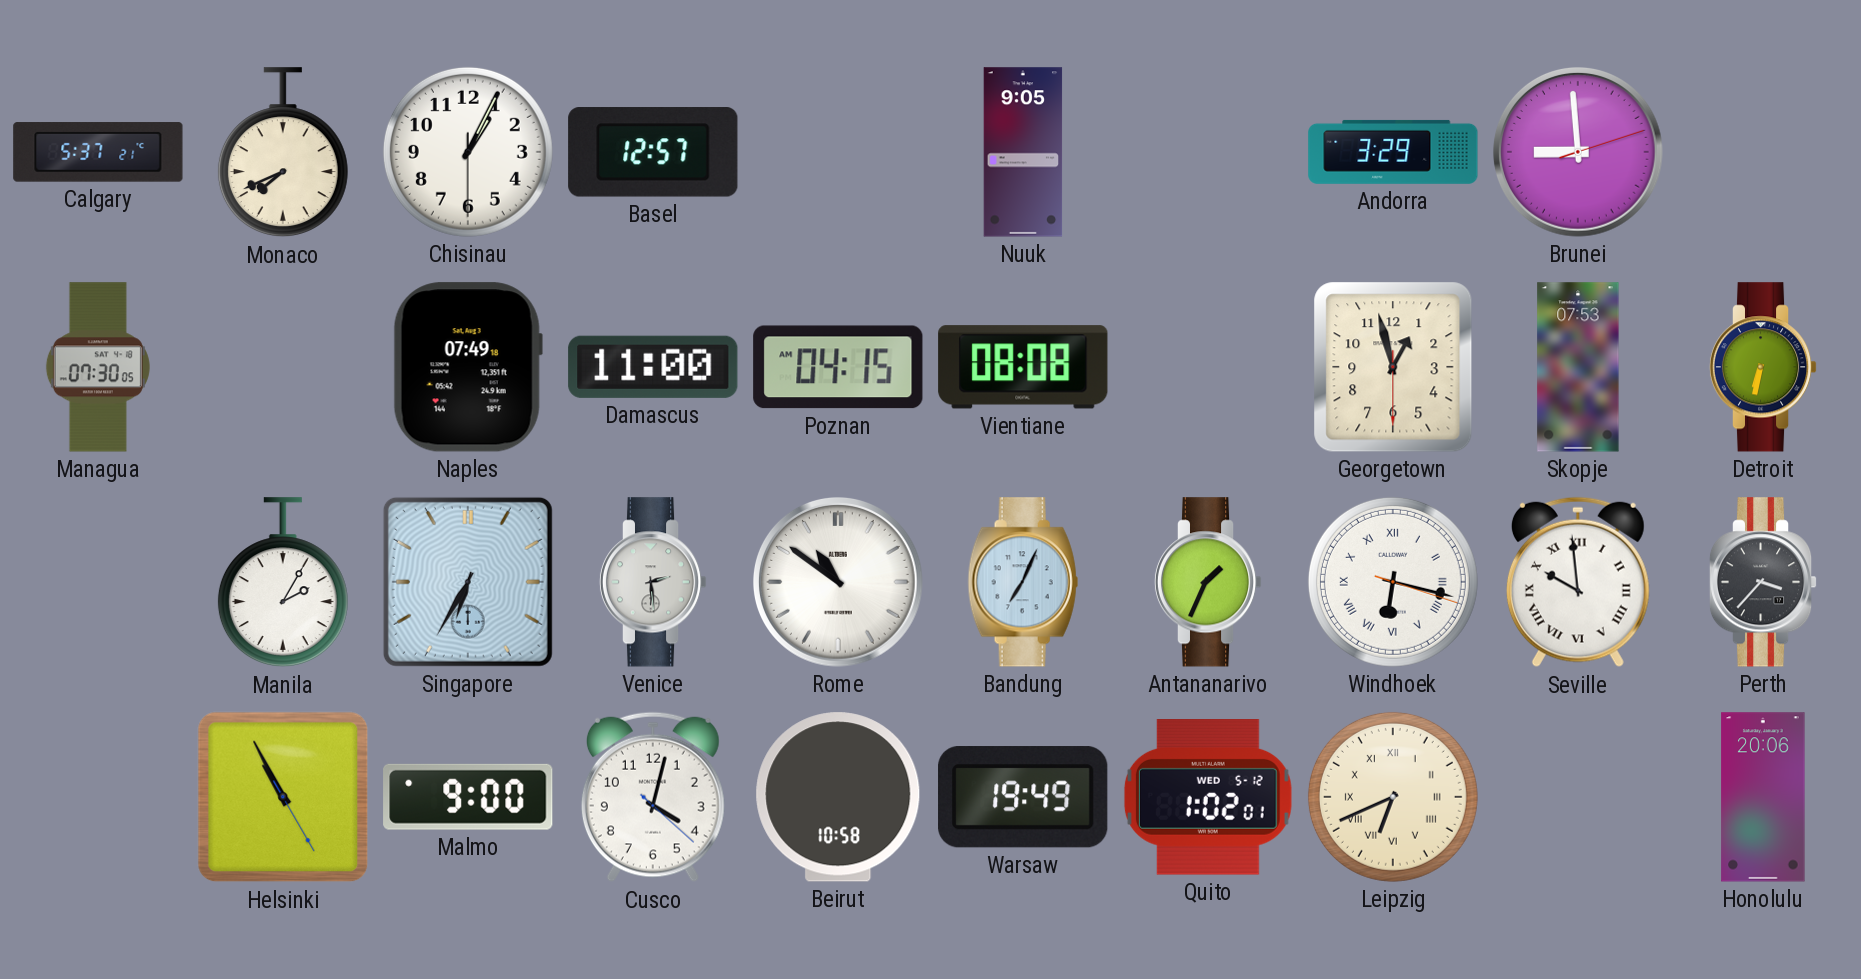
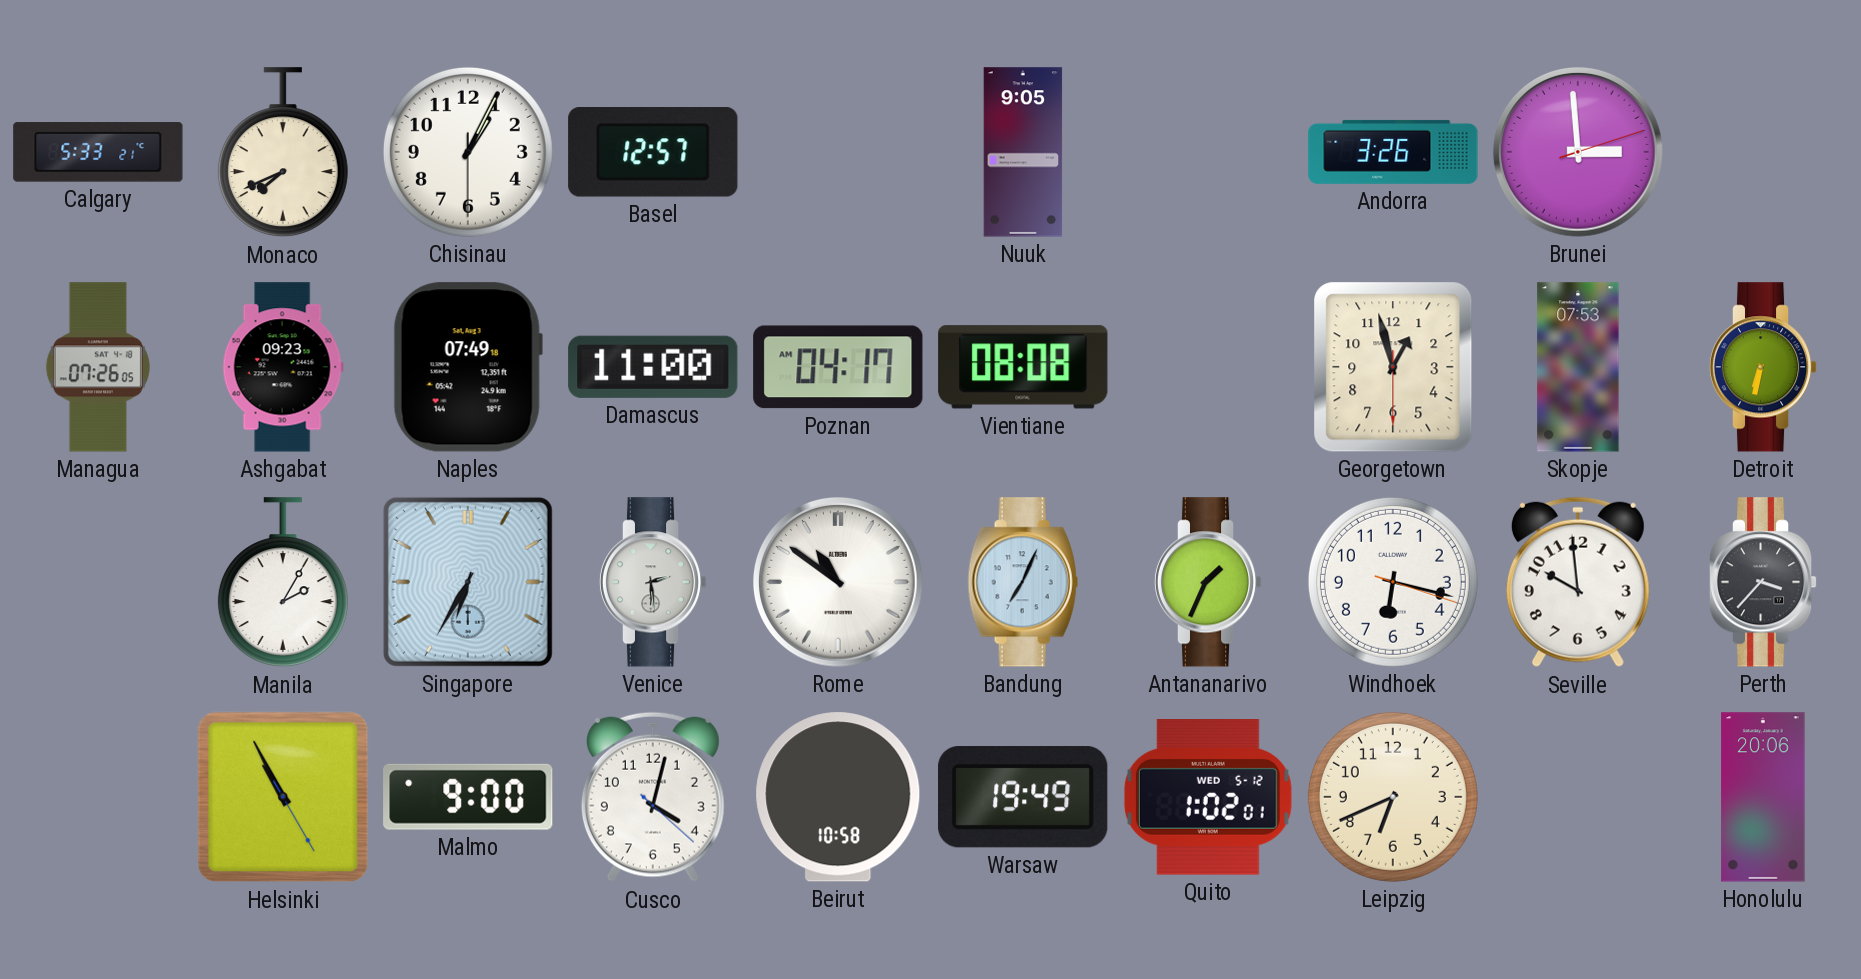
Calgary: 5:37 -> 5:33
Andorra: 3:29 -> 3:26
Brunei: 8:59 -> 2:59
Managua: 07:30 -> 07:26
Ashgabat: none -> 09:23
Poznan: 04:15 -> 04:17
Windhoek numerals: Roman -> Arabic
Seville numerals: Roman -> Arabic
Leipzig numerals: Roman -> Arabic
